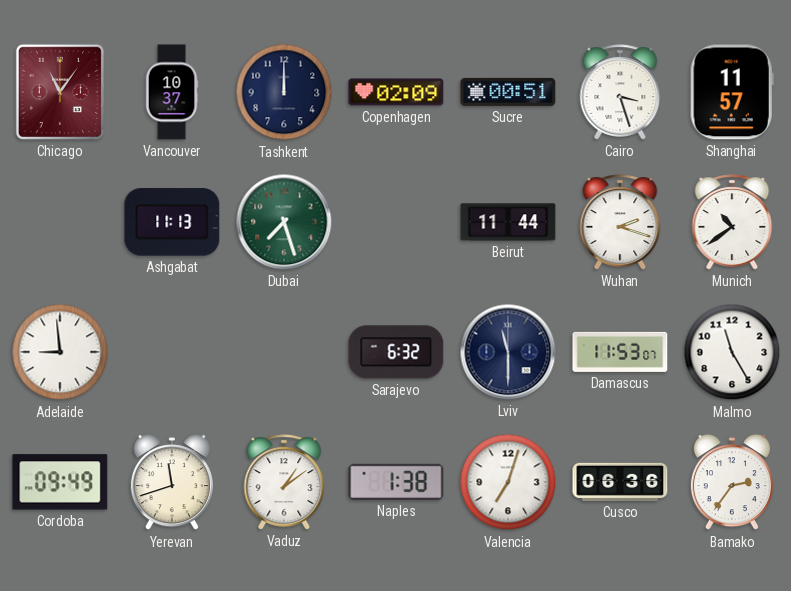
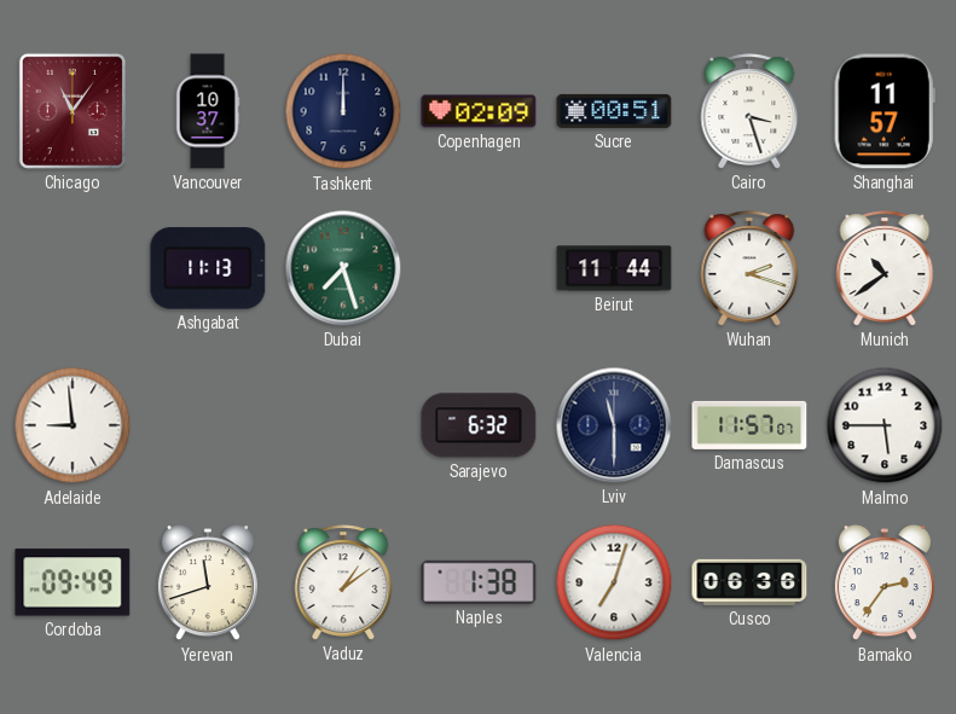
Damascus: 11:53 -> 11:57
Malmo: 11:25 -> 5:45
